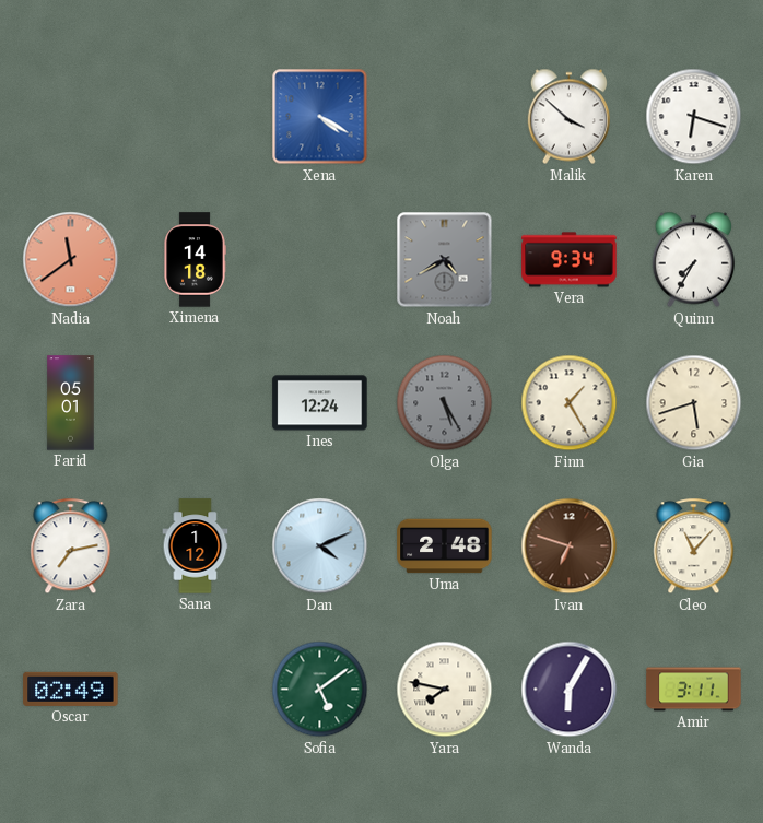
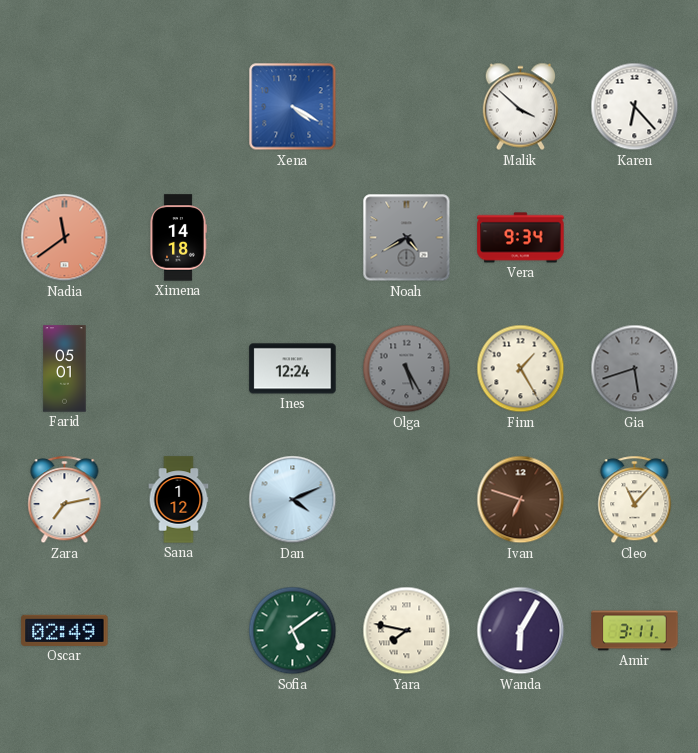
Karen: 6:18 -> 6:23
Quinn: 7:35 -> none
Gia dial: cream -> grey
Uma: 2:48 -> none
